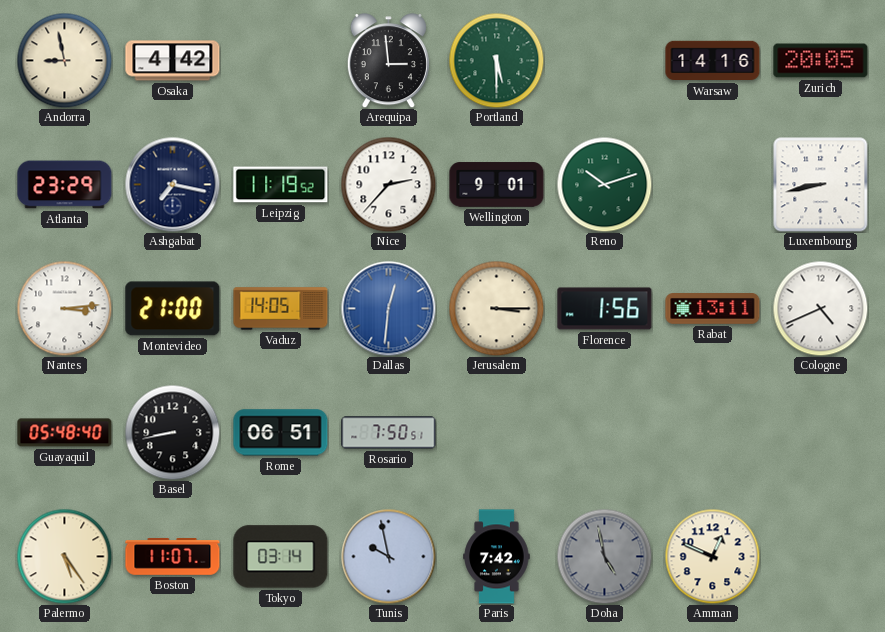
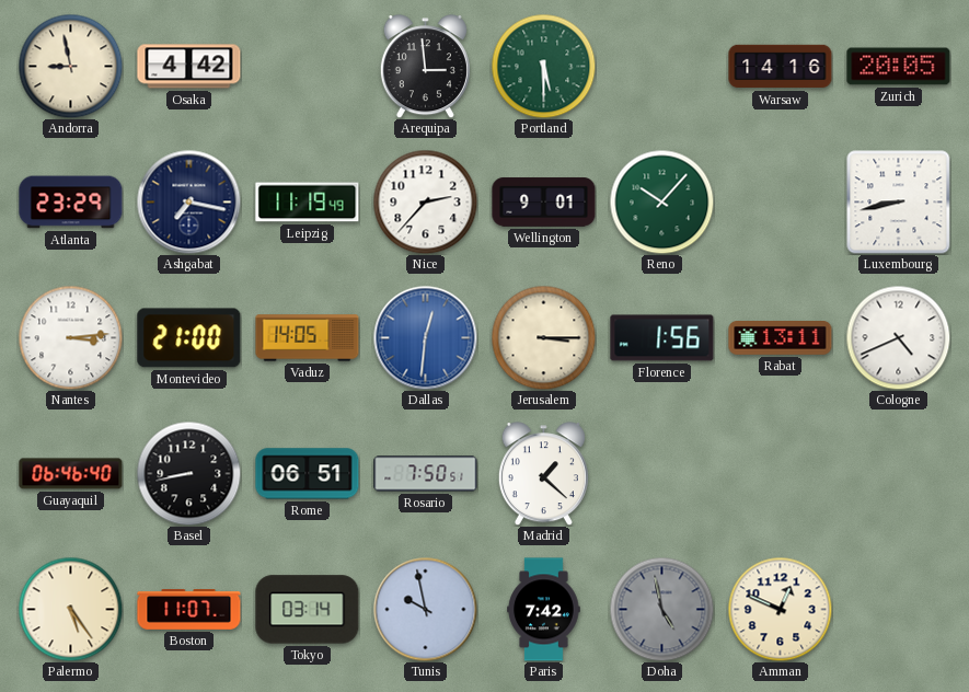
Leipzig: 11:19:52 -> 11:19:49
Reno: 10:12 -> 10:07
Guayaquil: 05:48 -> 06:46
Madrid: none -> 1:22
